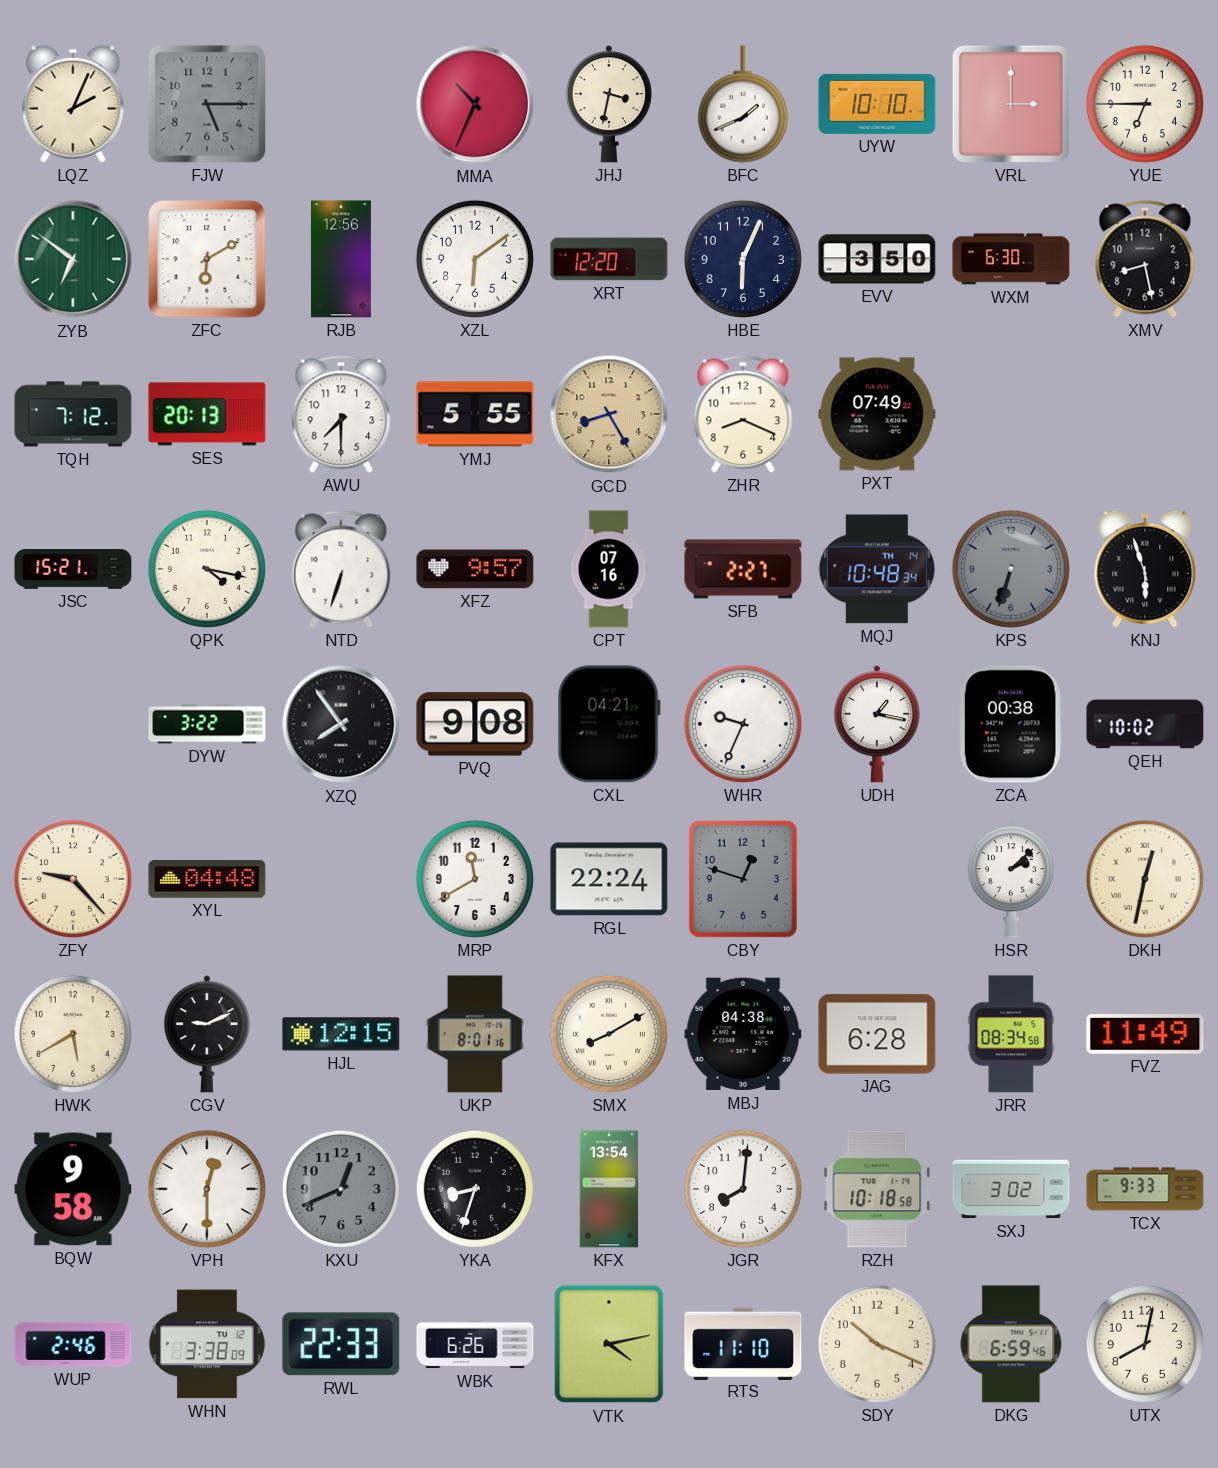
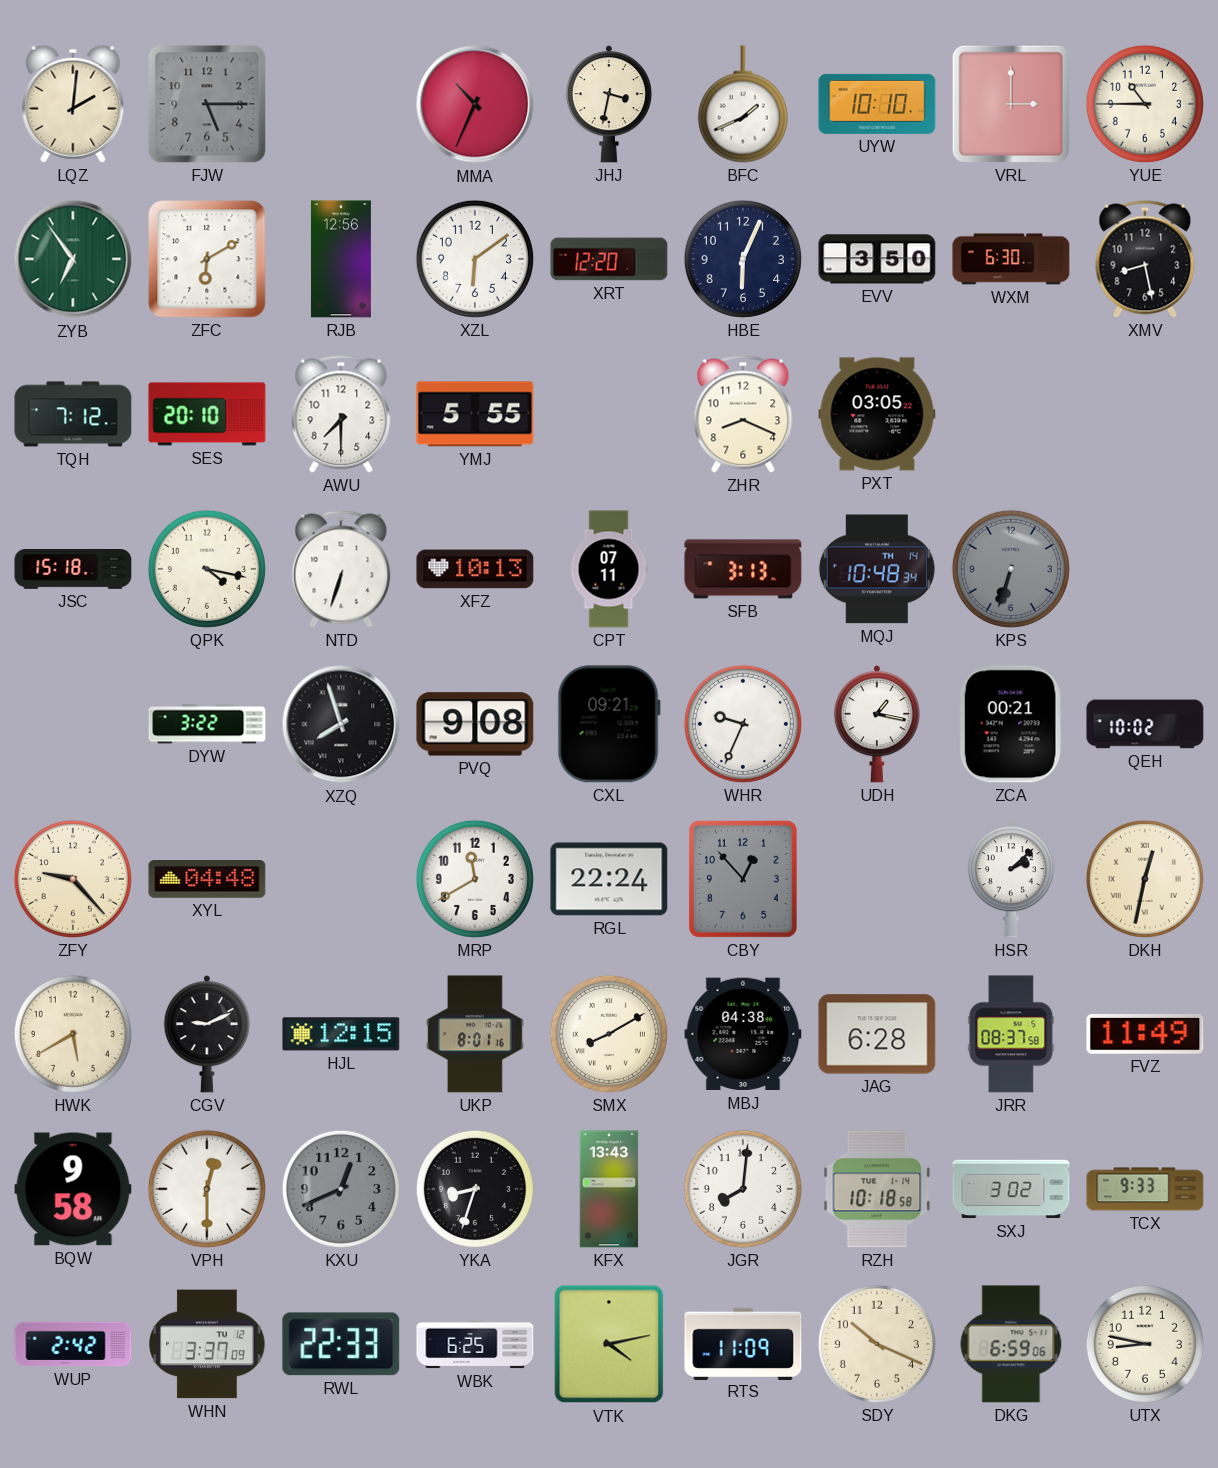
LQZ: 2:04 -> 2:01
YUE: 6:45 -> 10:45
ZYB: 6:51 -> 6:54
SES: 20:13 -> 20:10
GCD: 8:25 -> none
PXT: 07:49 -> 03:05
JSC: 15:21 -> 15:18
XFZ: 9:57 -> 10:13
CPT: 07:16 -> 07:11
SFB: 2:27 -> 3:13
KNJ: 5:57 -> none
XZQ: 7:54 -> 7:57
CXL: 04:21 -> 09:21
ZCA: 00:38 -> 00:21
CBY: 12:48 -> 12:53
JRR: 08:34 -> 08:37
KFX: 13:54 -> 13:43
WUP: 2:46 -> 2:42
WHN: 3:38 -> 3:37
WBK: 6:26 -> 6:25
RTS: 11:10 -> 11:09
DKG: 6:59:46 -> 6:59:06
UTX: 8:02 -> 8:47
